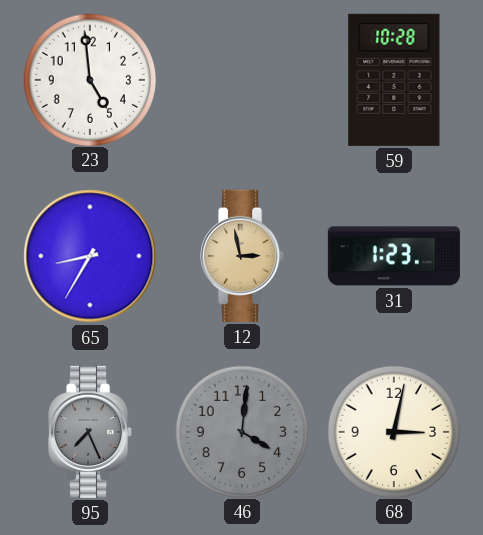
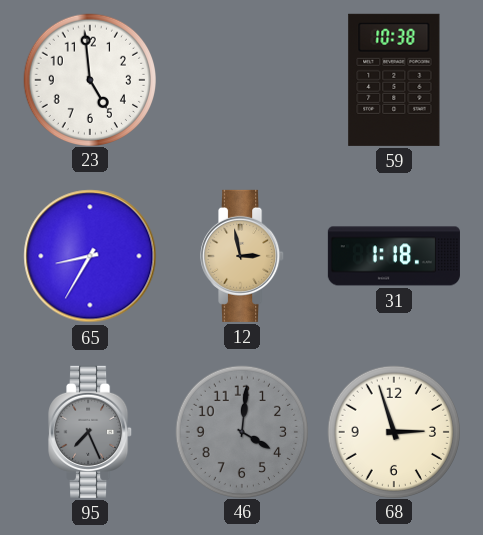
59: 10:28 -> 10:38
31: 1:23 -> 1:18
68: 3:02 -> 2:57
